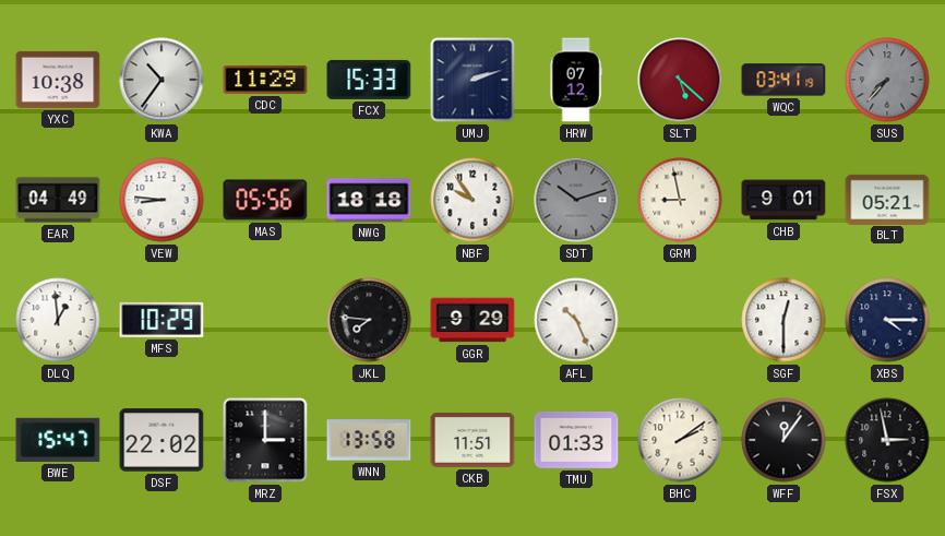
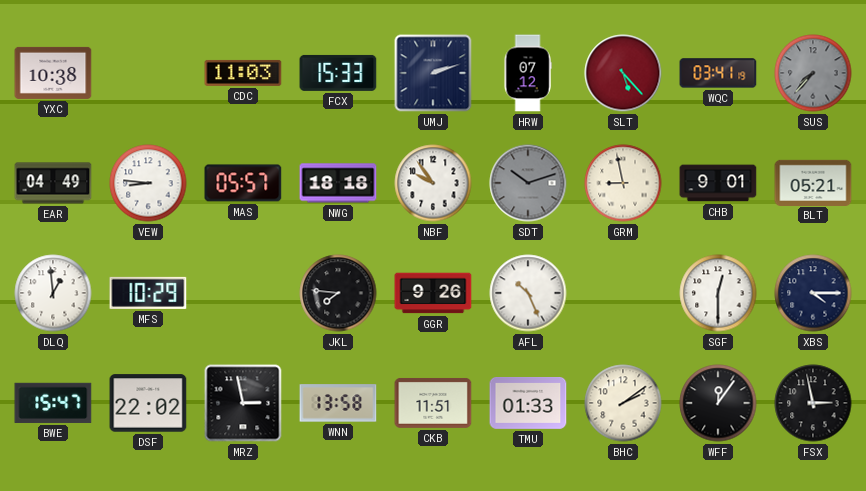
KWA: 10:36 -> none
CDC: 11:29 -> 11:03
SLT: 5:22 -> 5:23
MAS: 05:56 -> 05:57
GGR: 9:29 -> 9:26
MRZ: 3:00 -> 2:58
